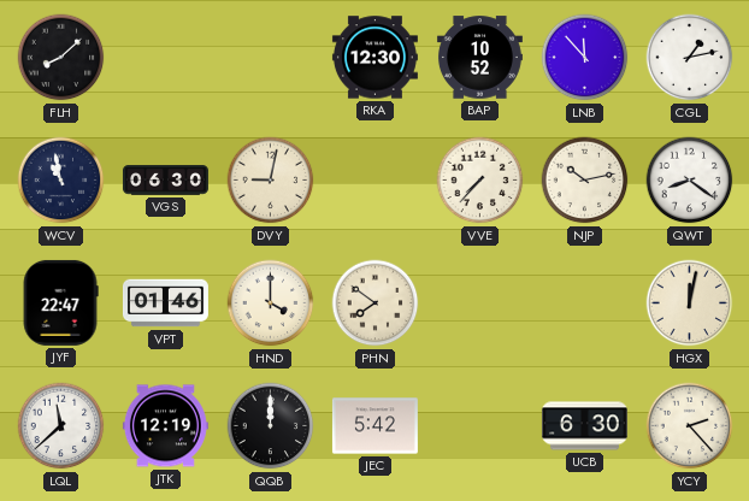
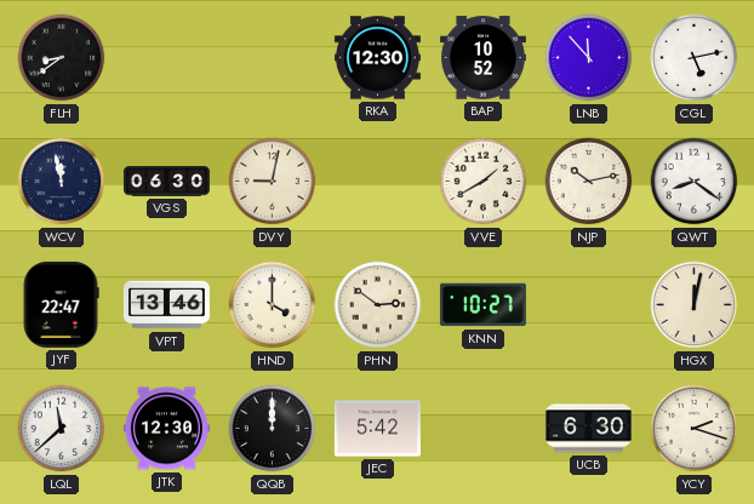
FLH: 8:08 -> 8:39
CGL: 1:13 -> 5:13
WCV: 10:58 -> 11:58
VVE: 7:37 -> 1:40
VPT: 01:46 -> 13:46
PHN: 7:51 -> 2:51
KNN: none -> 10:27
JTK: 12:19 -> 12:30
YCY: 2:23 -> 2:18
